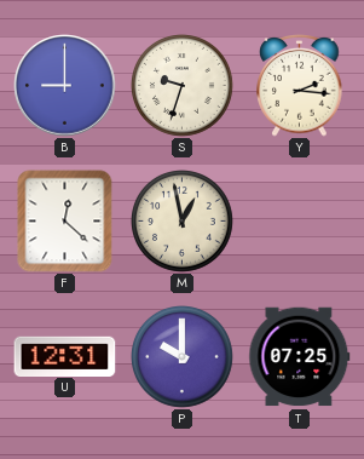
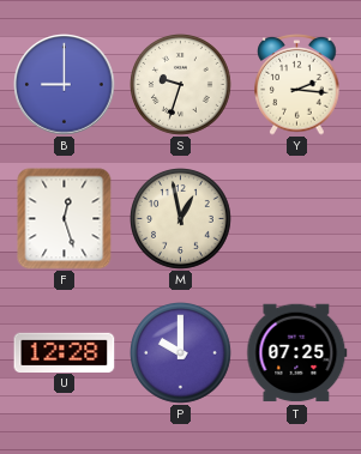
F: 12:22 -> 12:27
U: 12:31 -> 12:28
